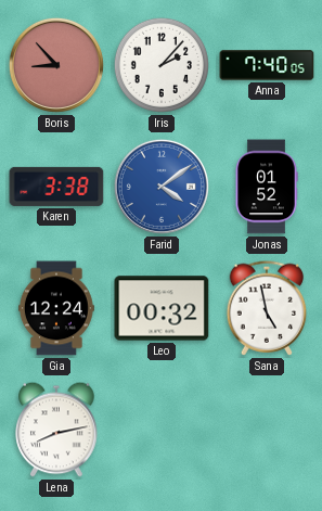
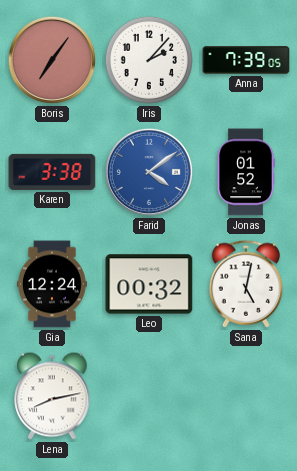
Boris: 8:53 -> 7:06
Anna: 7:40 -> 7:39
Sana: 4:58 -> 5:02
